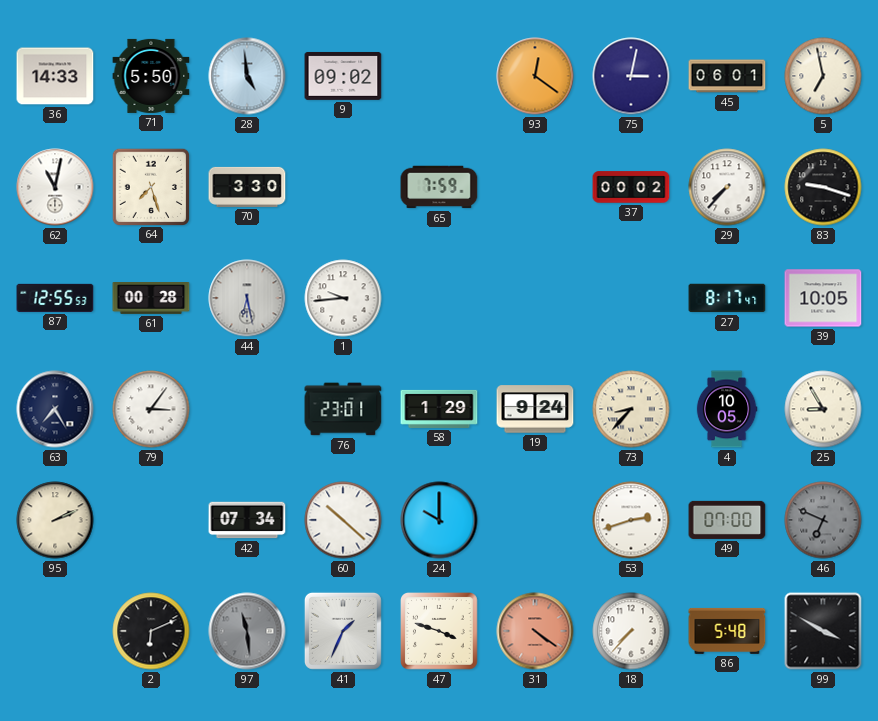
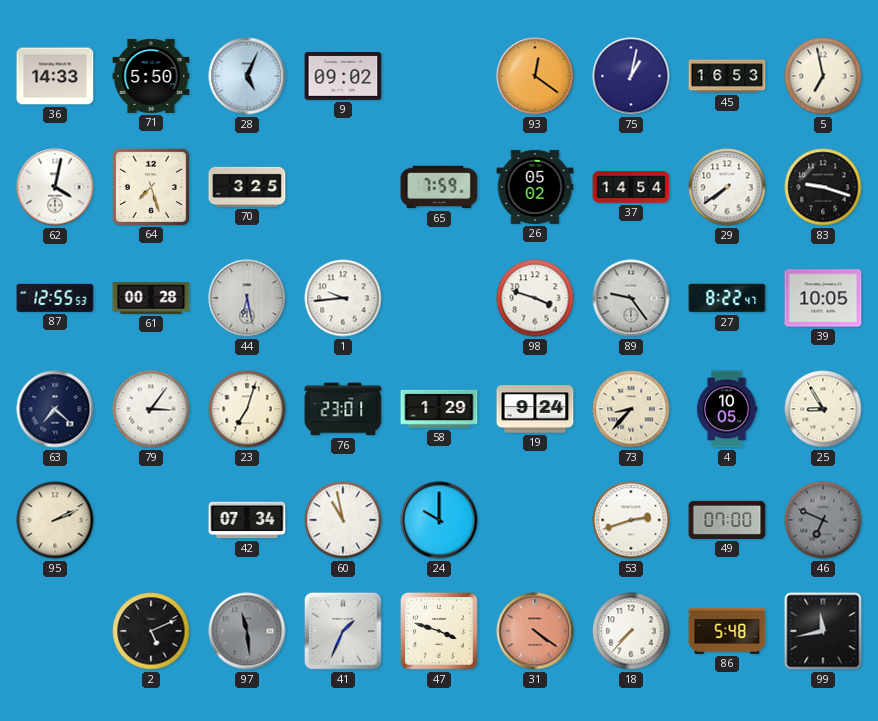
28: 4:59 -> 5:04
75: 3:02 -> 1:02
45: 06:01 -> 16:53
62: 11:02 -> 4:02
70: 3:30 -> 3:25
26: none -> 05:02
37: 00:02 -> 14:54
29: 7:37 -> 7:39
98: none -> 3:48
89: none -> 9:24
27: 8:17 -> 8:22
63: 7:25 -> 7:22
23: none -> 7:03
60: 10:22 -> 10:58
2: 6:11 -> 5:11
99: 3:50 -> 11:43
